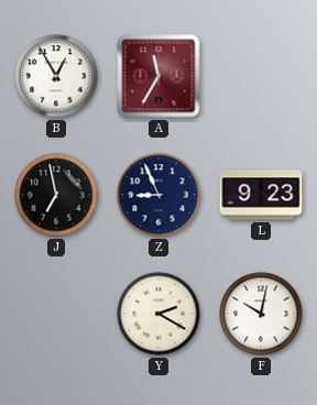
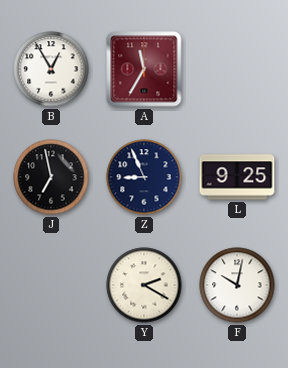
L: 9:23 -> 9:25
